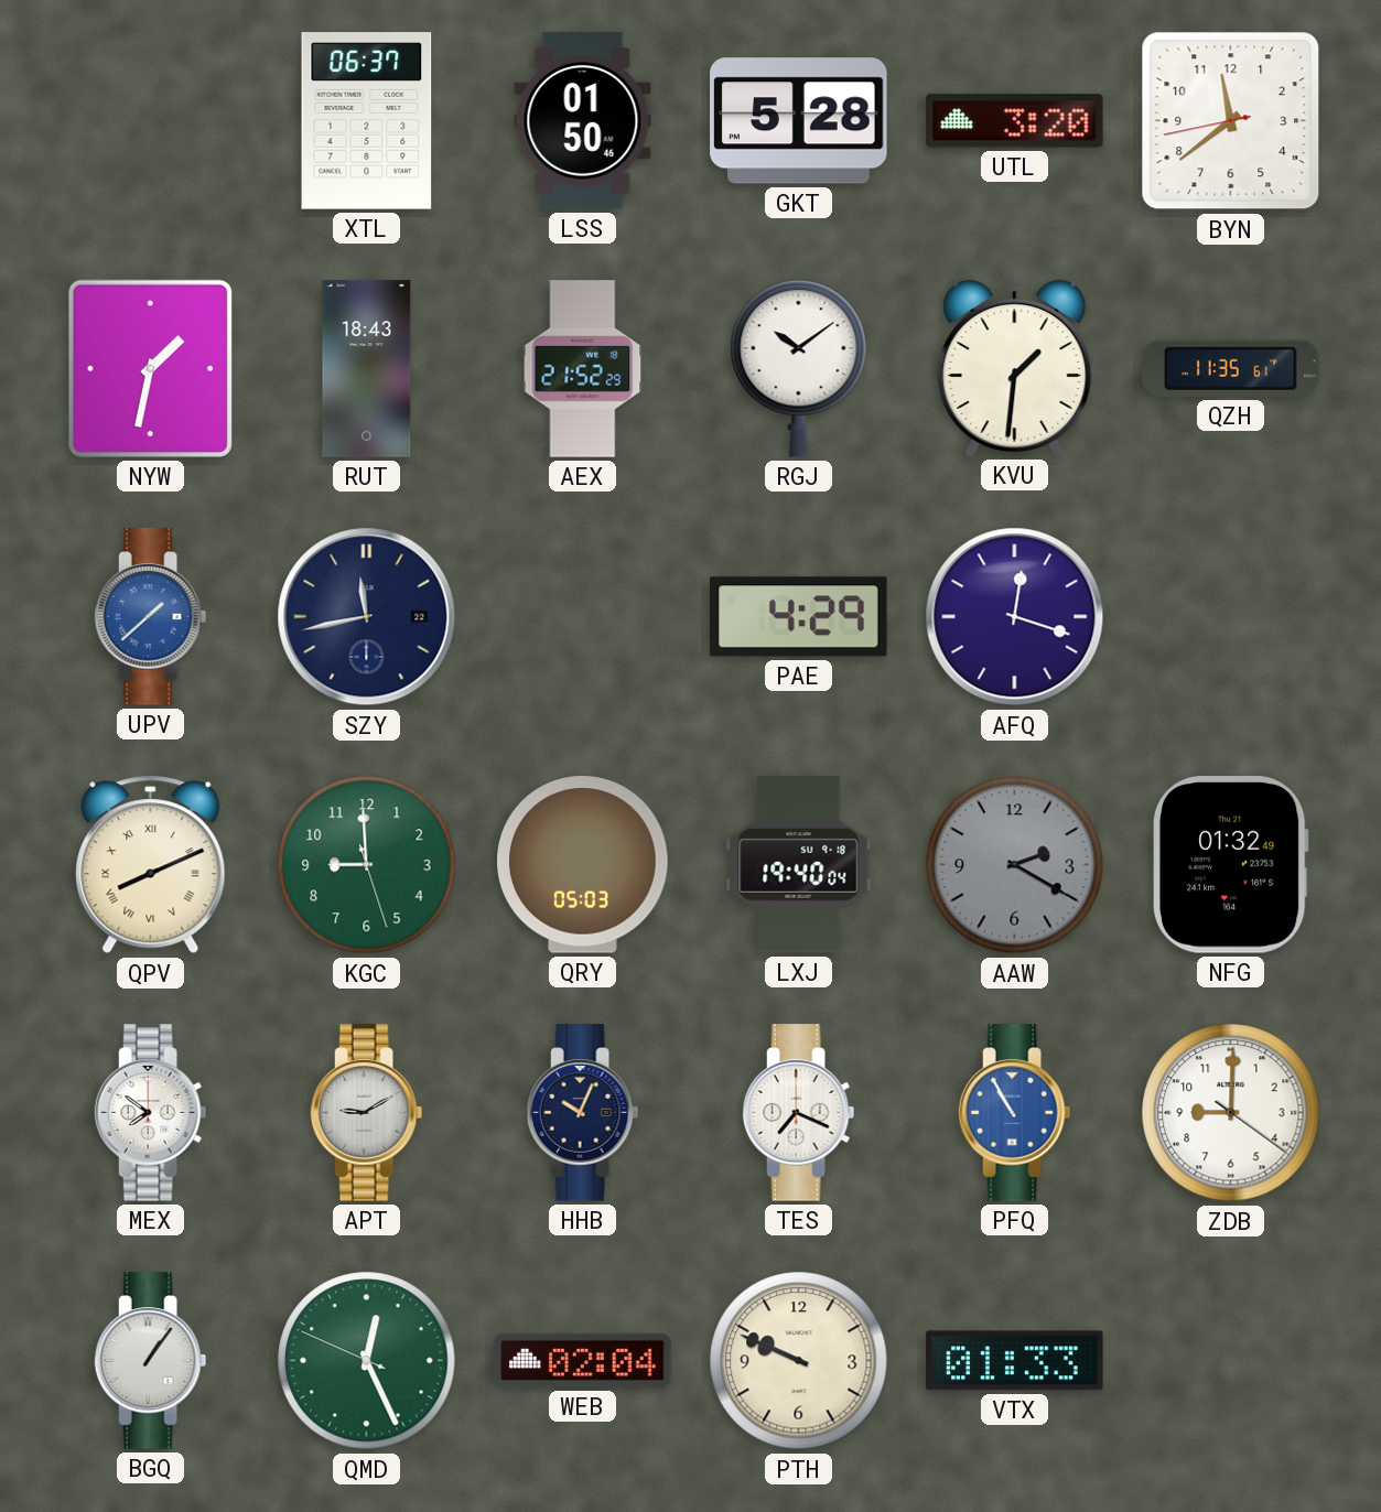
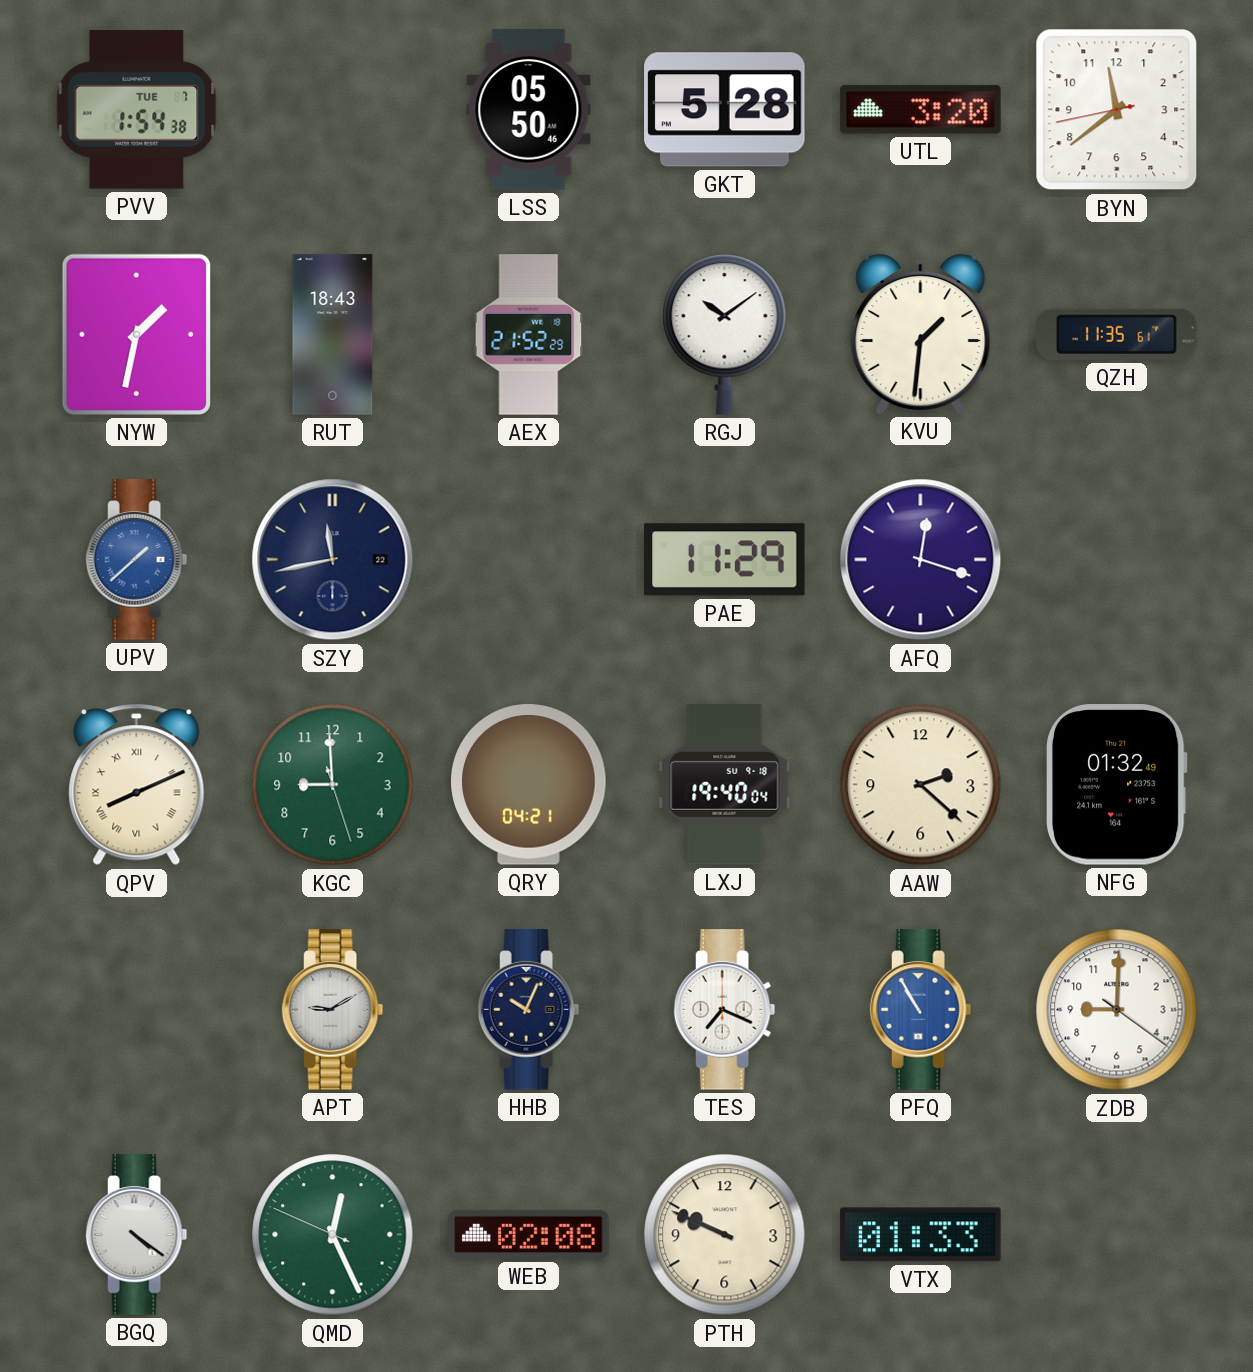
PVV: none -> 1:54
XTL: 06:37 -> none
LSS: 01:50 -> 05:50
PAE: 4:29 -> 11:29
QRY: 05:03 -> 04:21
AAW: 2:20 -> 2:22
AAW dial: grey -> cream
MEX: 7:51 -> none
BGQ: 1:06 -> 4:21
WEB: 02:04 -> 02:08
